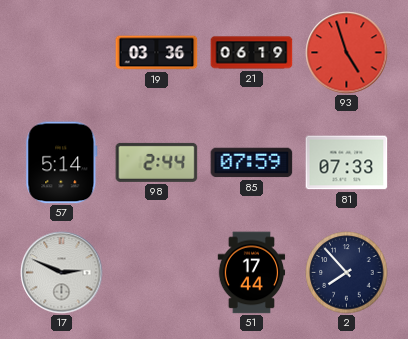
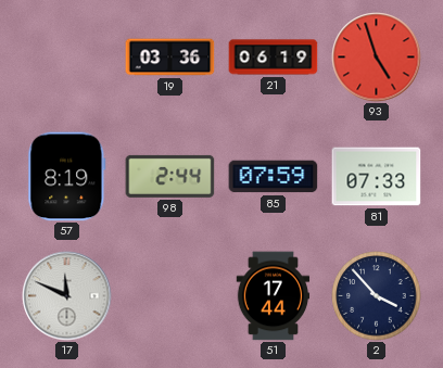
57: 5:14 -> 8:19
17: 2:49 -> 11:49
2: 7:53 -> 3:53
